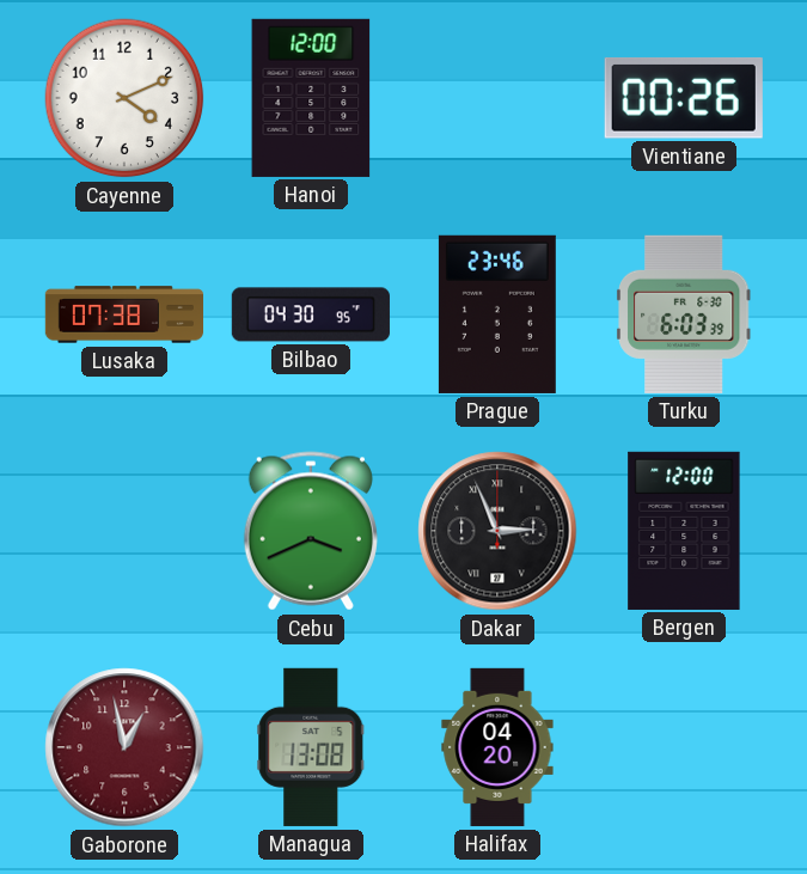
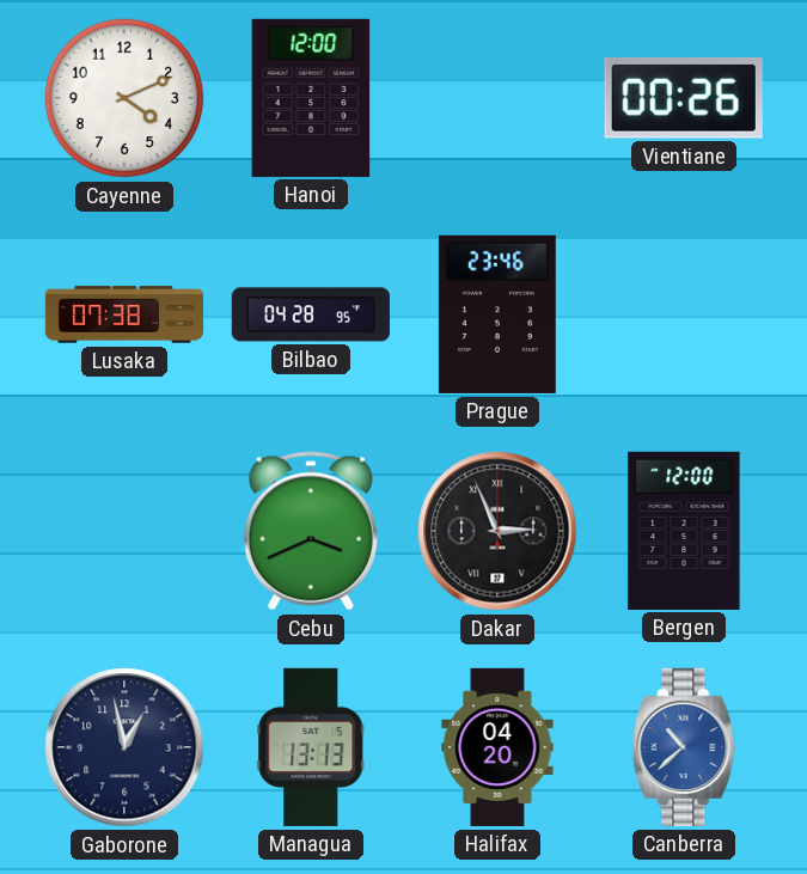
Bilbao: 04:30 -> 04:28
Turku: 6:03 -> none
Gaborone dial: burgundy -> navy
Managua: 13:08 -> 13:13
Canberra: none -> 10:38
